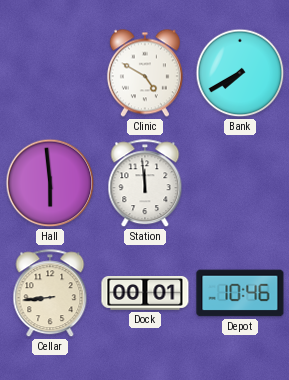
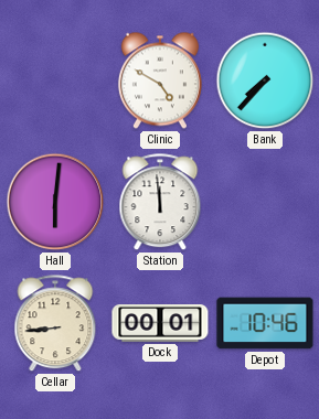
Bank: 7:40 -> 7:37
Hall: 5:59 -> 6:01
